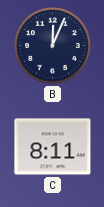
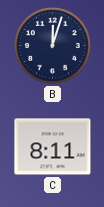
B: 12:04 -> 12:03
